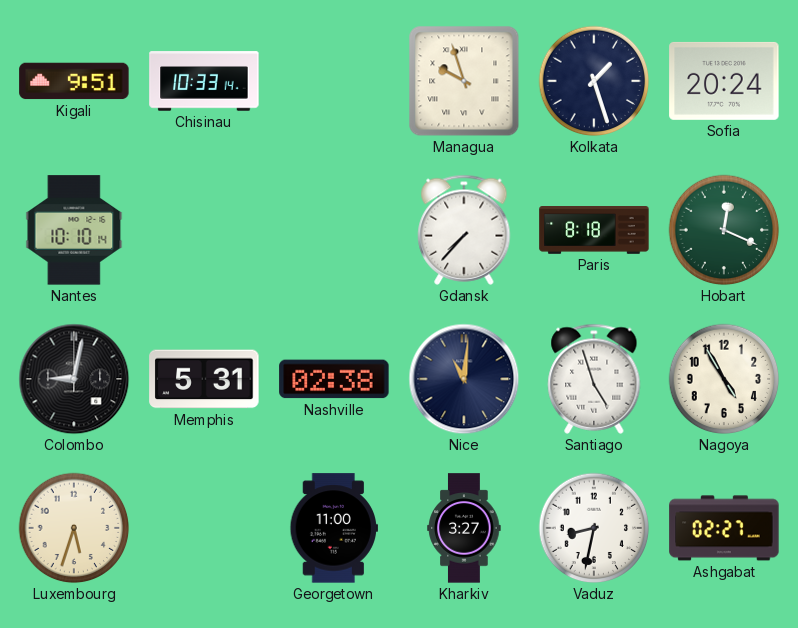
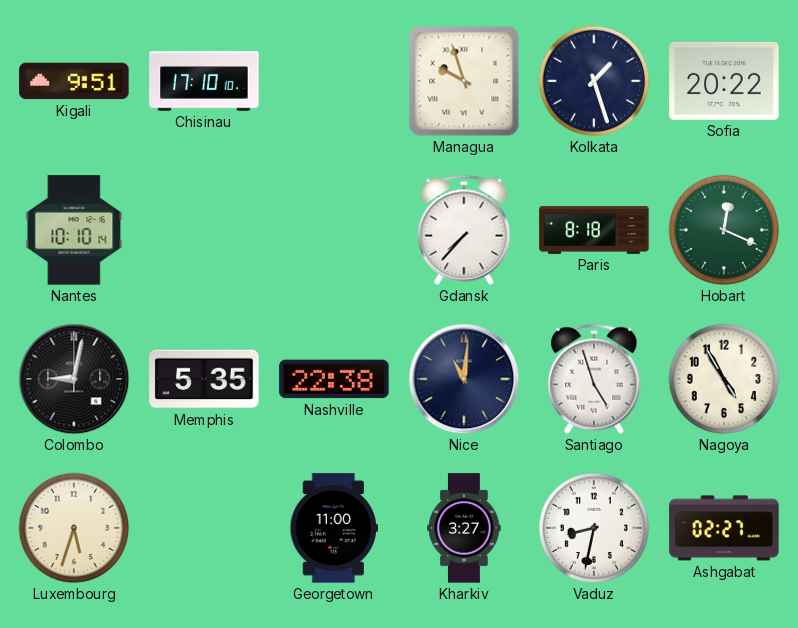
Chisinau: 10:33 -> 17:10
Sofia: 20:24 -> 20:22
Memphis: 5:31 -> 5:35
Nashville: 02:38 -> 22:38
